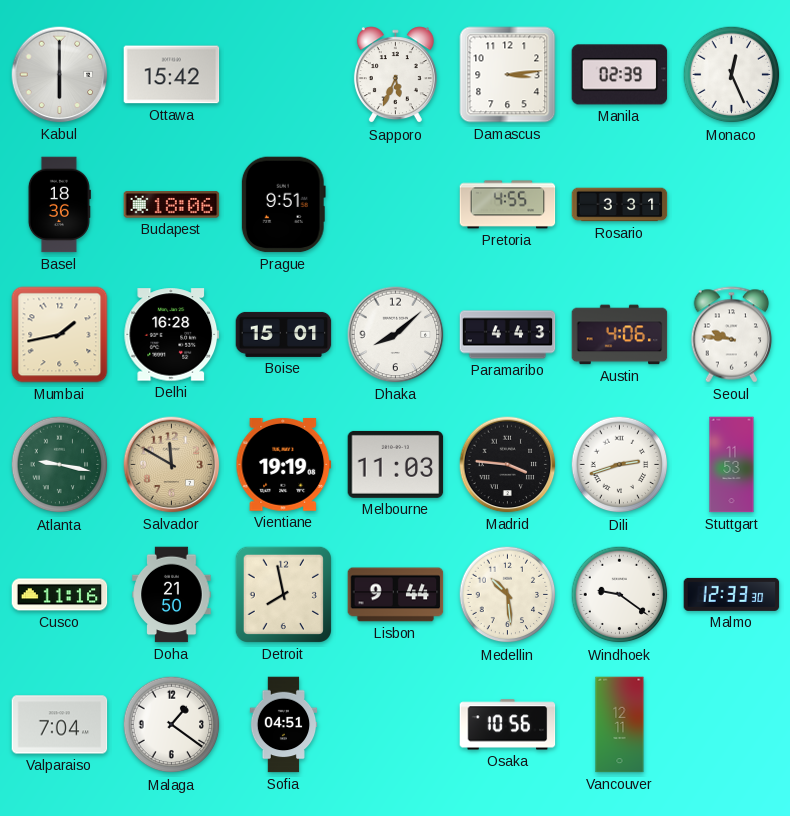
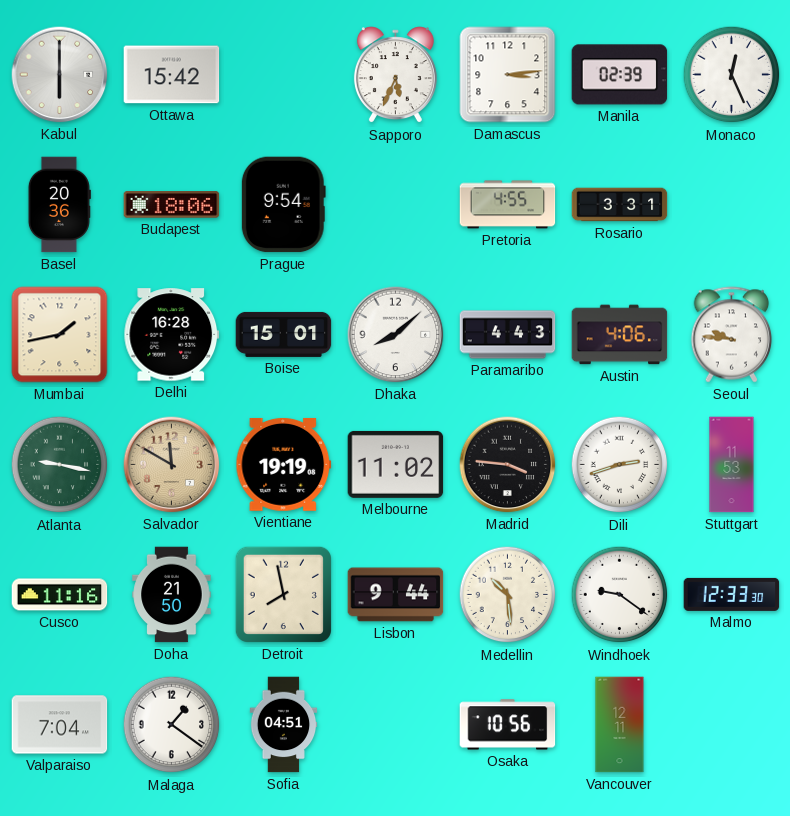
Basel: 18:36 -> 20:36
Prague: 9:51 -> 9:54
Melbourne: 11:03 -> 11:02
